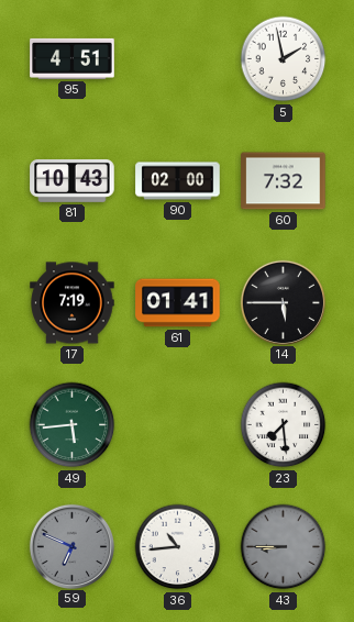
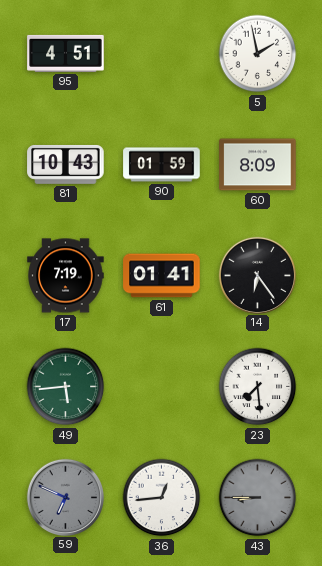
90: 02:00 -> 01:59
60: 7:32 -> 8:09
14: 5:45 -> 6:24
36: 10:44 -> 12:44
